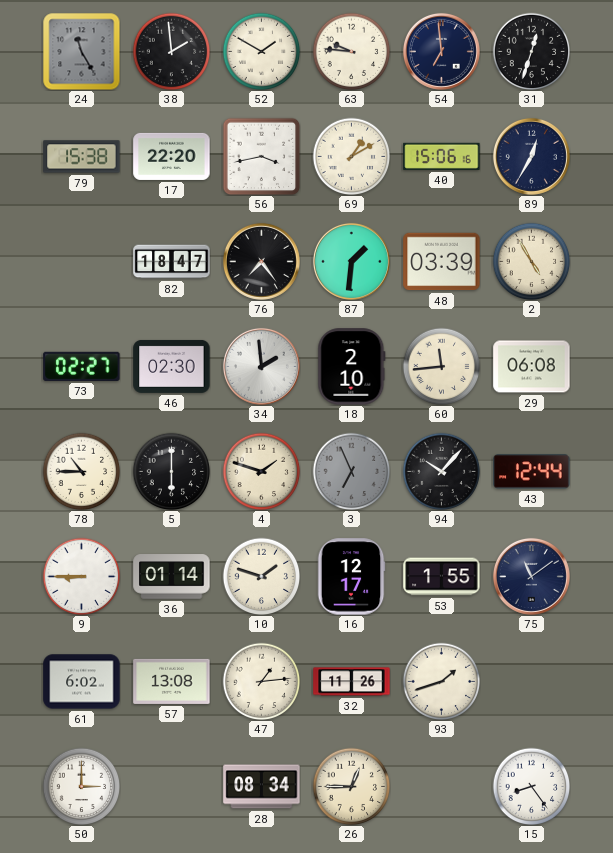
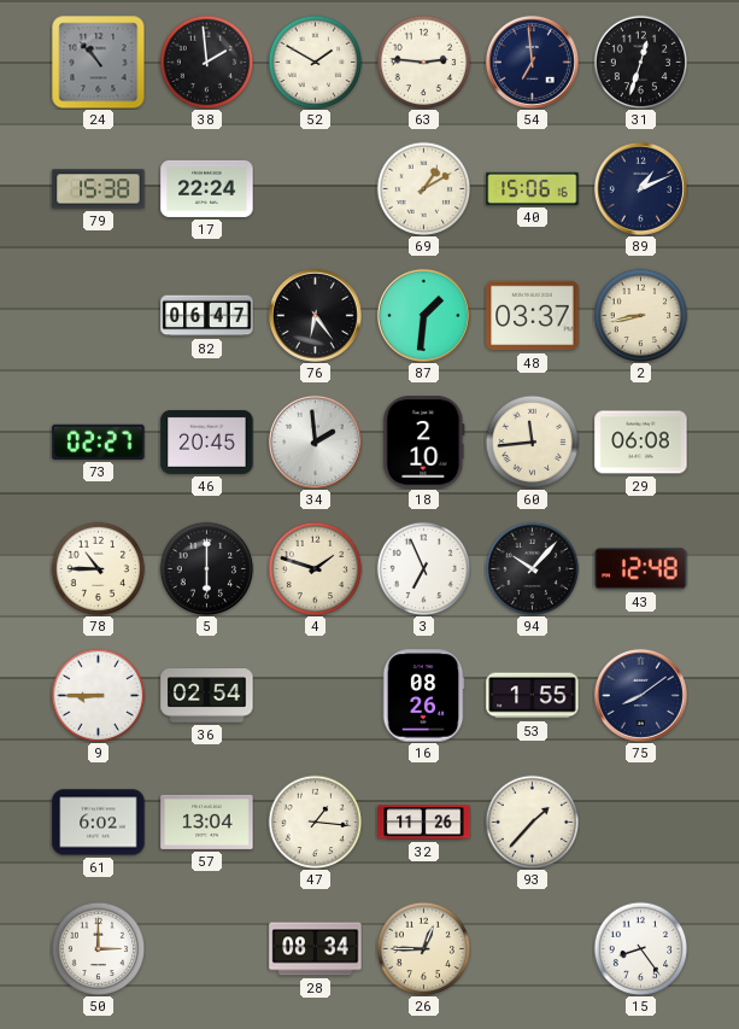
24: 11:25 -> 10:53
63: 9:46 -> 2:46
17: 22:20 -> 22:24
56: 3:43 -> none
89: 12:35 -> 1:11
82: 18:47 -> 06:47
76: 7:24 -> 6:24
48: 03:39 -> 03:37
2: 4:55 -> 8:43
46: 02:30 -> 20:45
3 dial: grey -> white
43: 12:44 -> 12:48
36: 01:14 -> 02:54
10: 1:48 -> none
16: 12:17 -> 08:26
75: 11:09 -> 8:09
57: 13:08 -> 13:04
47: 1:14 -> 1:16
93: 1:42 -> 1:37
